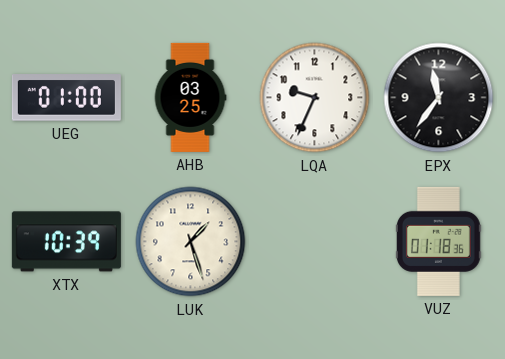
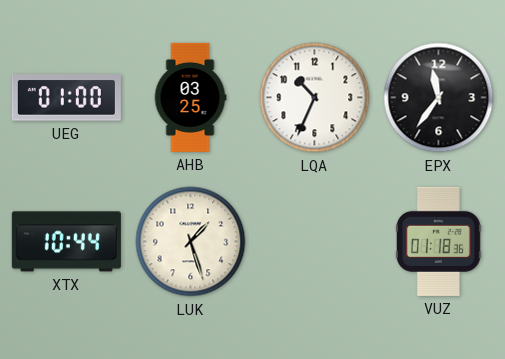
LQA: 9:34 -> 10:34
XTX: 10:39 -> 10:44
